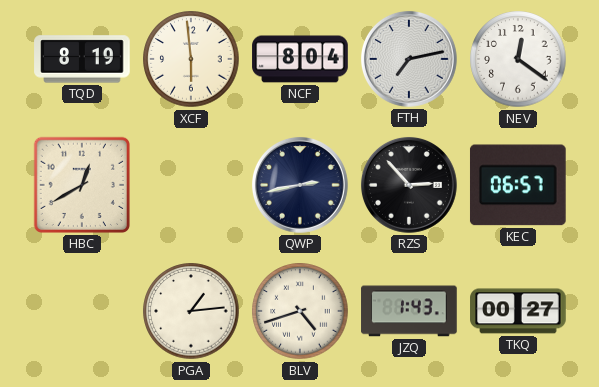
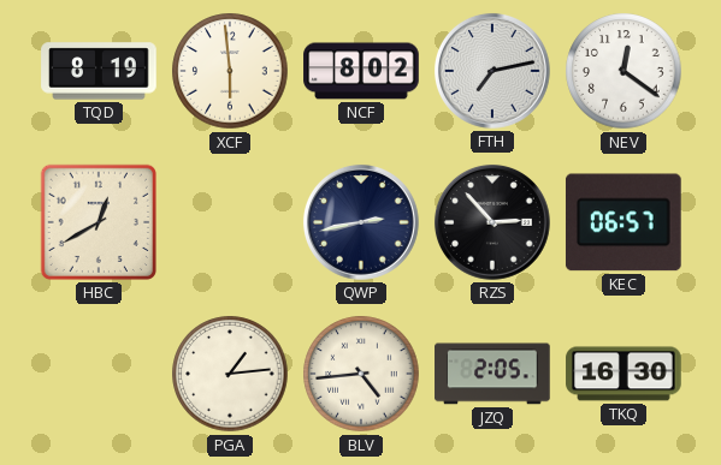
NCF: 8:04 -> 8:02
BLV: 4:42 -> 4:44
JZQ: 1:43 -> 2:05
TKQ: 00:27 -> 16:30
